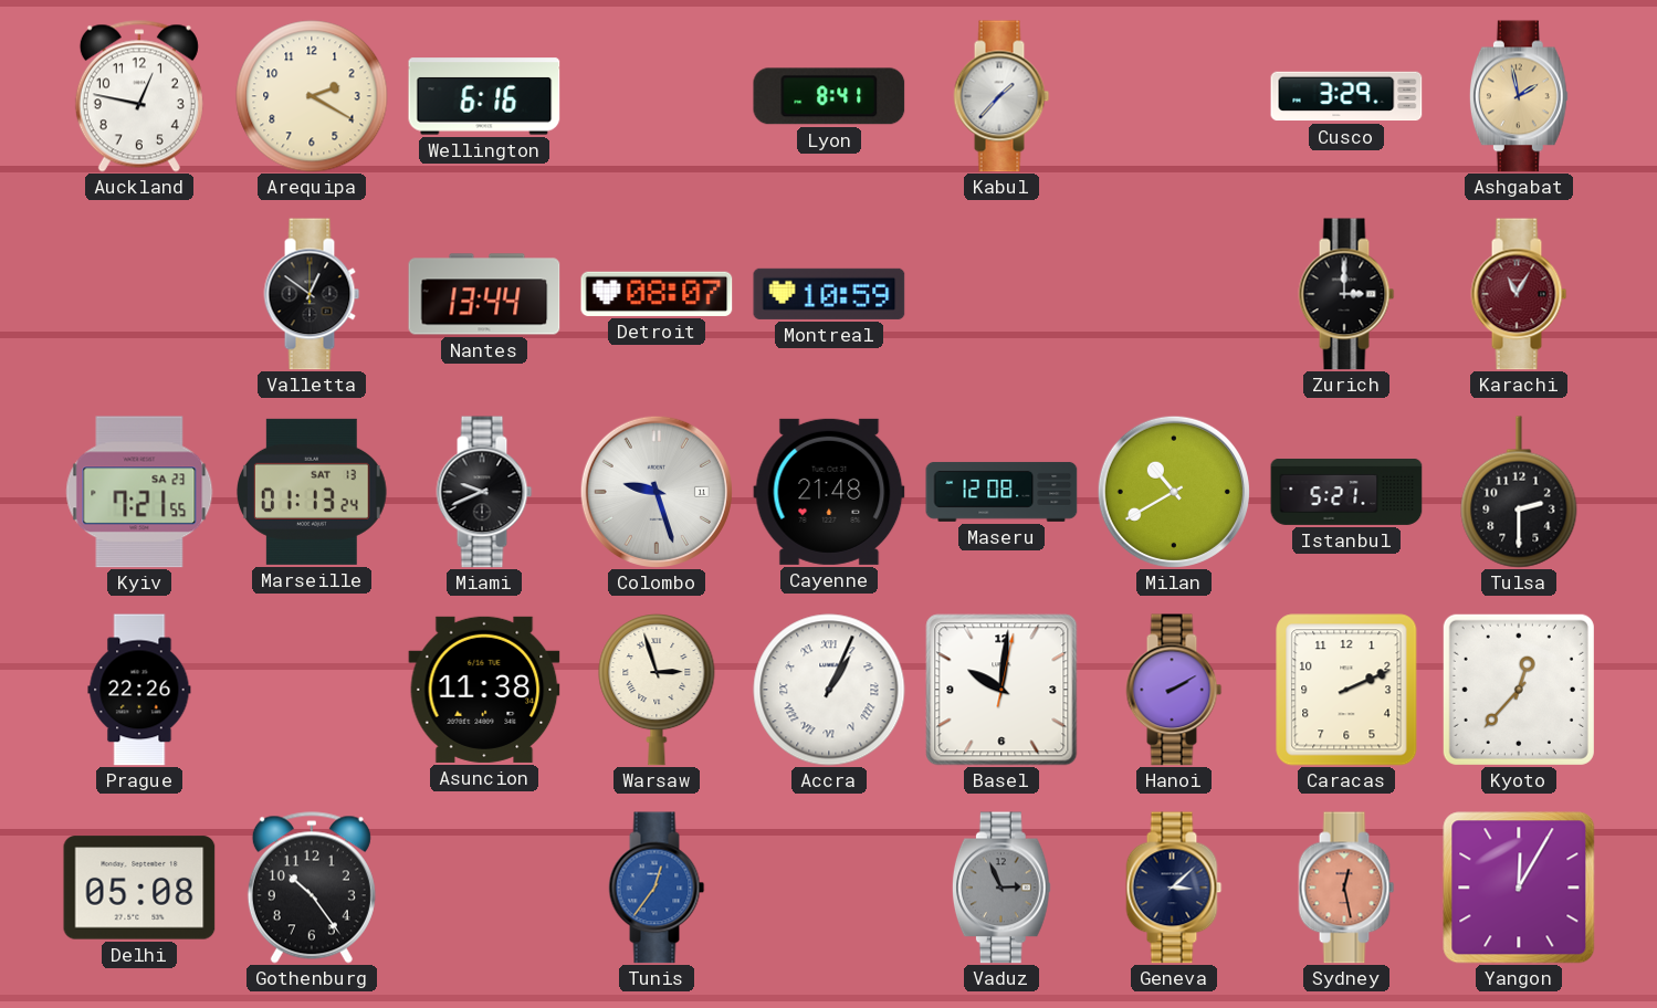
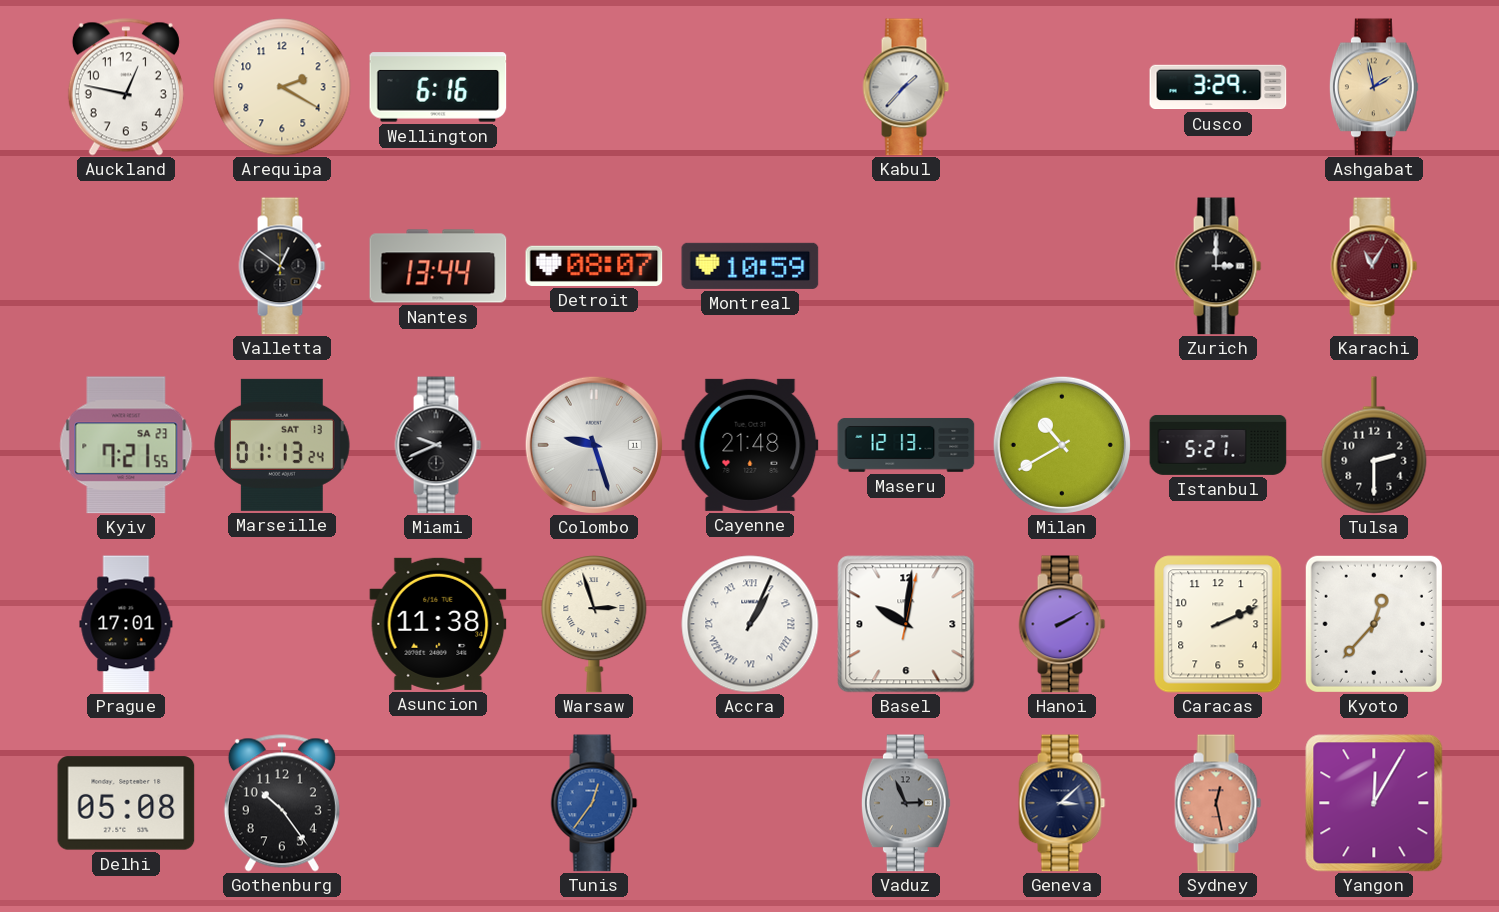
Lyon: 8:41 -> none
Maseru: 12:08 -> 12:13
Prague: 22:26 -> 17:01
